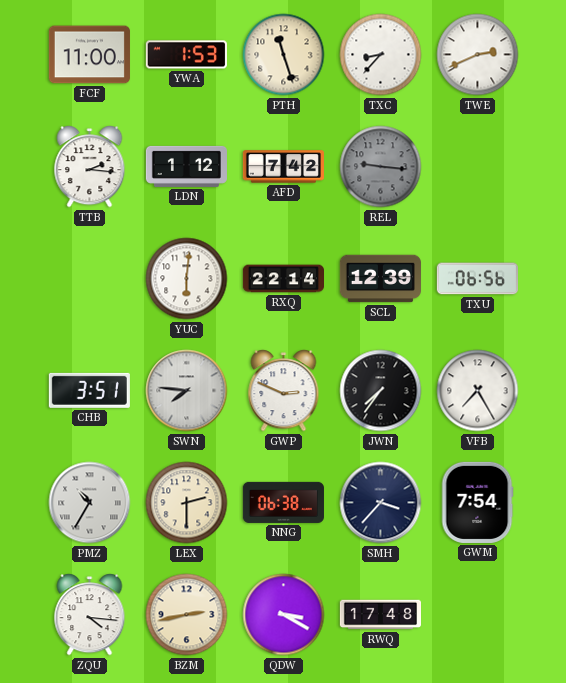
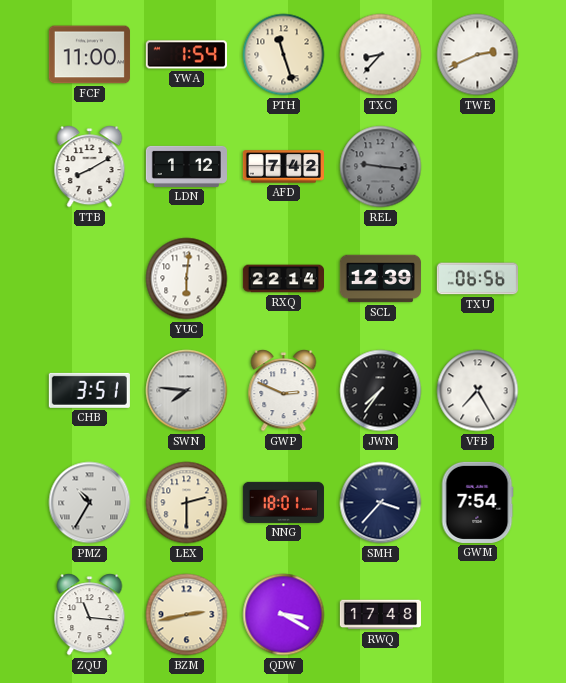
YWA: 1:53 -> 1:54
TTB: 2:16 -> 8:10
NNG: 06:38 -> 18:01
ZQU: 4:16 -> 11:16
